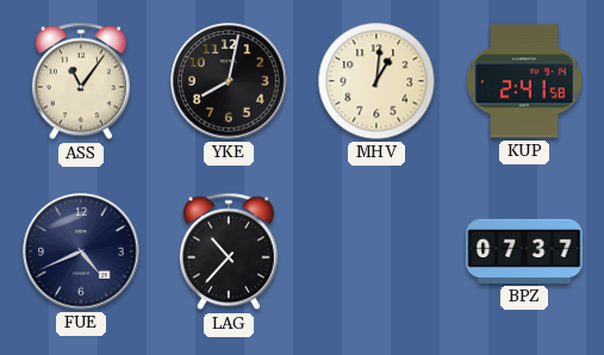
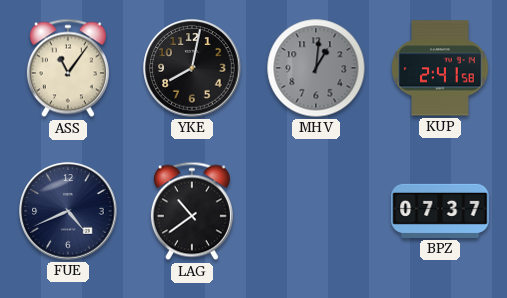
MHV dial: cream -> grey
LAG: 10:37 -> 10:39
